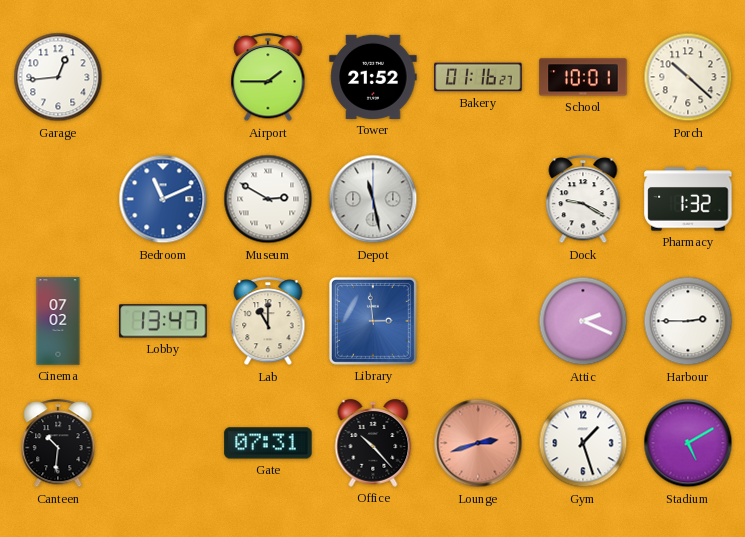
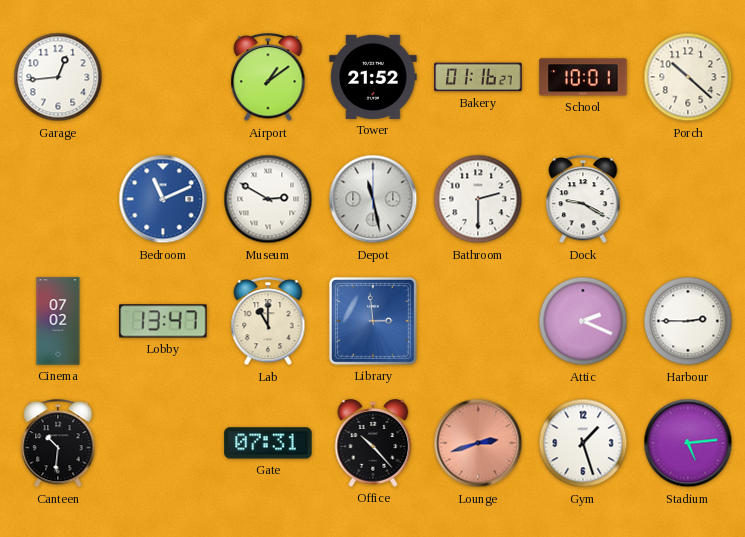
Airport: 1:45 -> 1:09
Bathroom: none -> 2:30
Pharmacy: 1:32 -> none
Stadium: 5:10 -> 5:14
